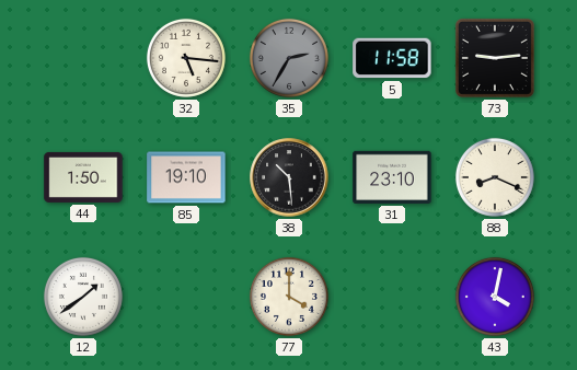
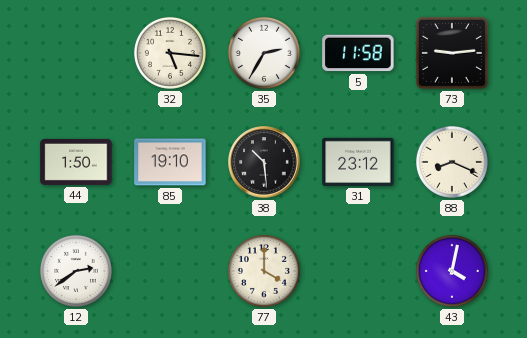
35 dial: grey -> white
31: 23:10 -> 23:12
12: 1:39 -> 2:39
